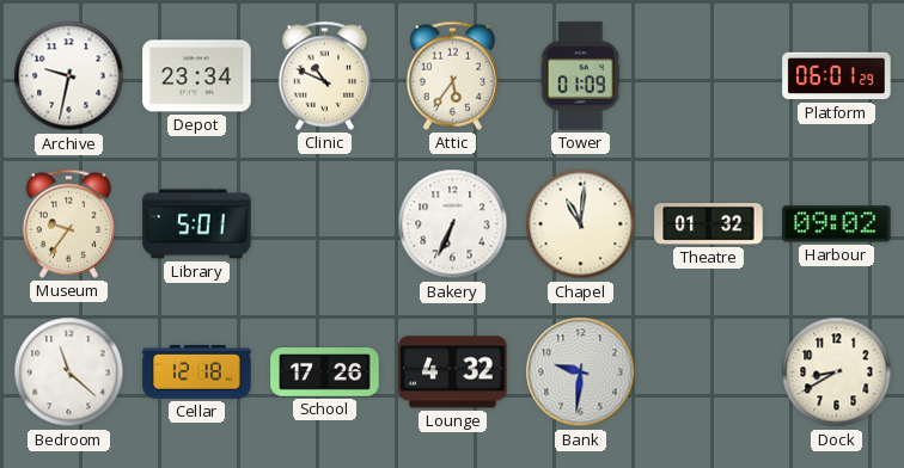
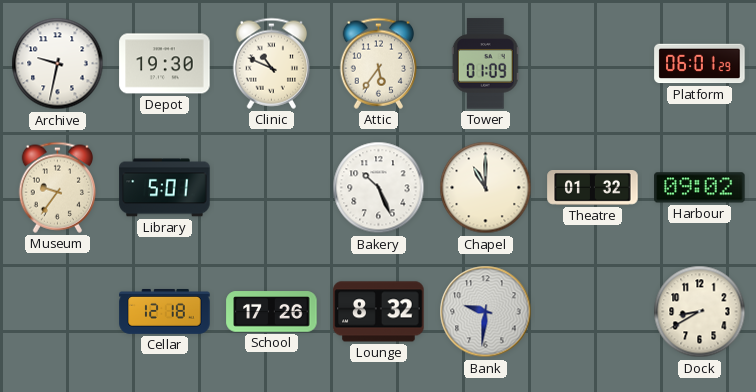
Depot: 23:34 -> 19:30
Bakery: 6:34 -> 10:26
Chapel: 11:01 -> 11:00
Bedroom: 11:22 -> none
Lounge: 4:32 -> 8:32
